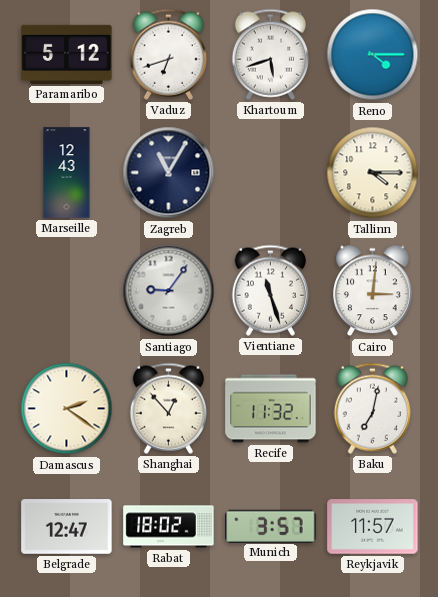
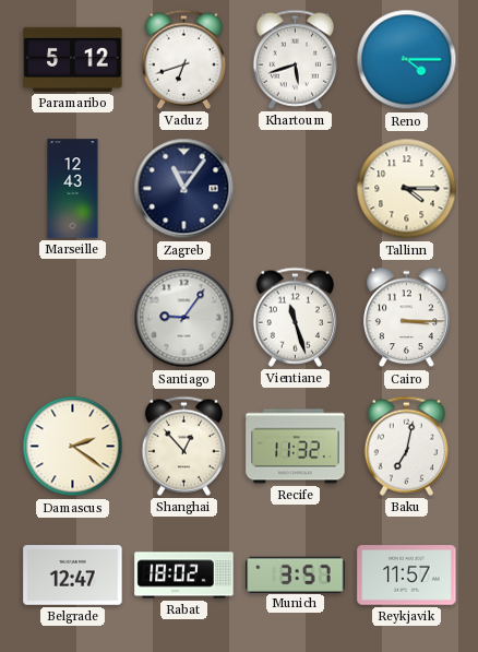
Zagreb: 11:05 -> 11:06
Cairo: 3:01 -> 3:15
